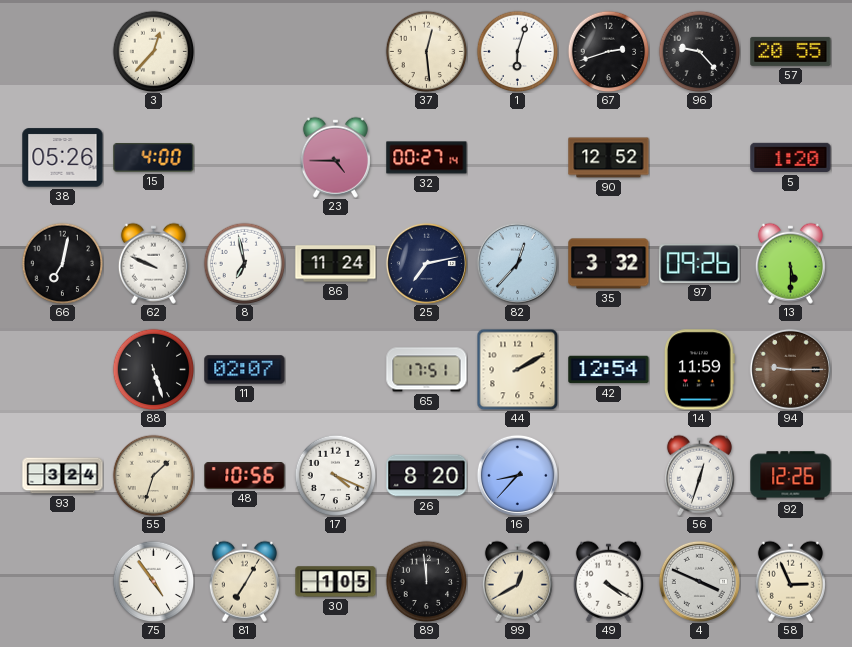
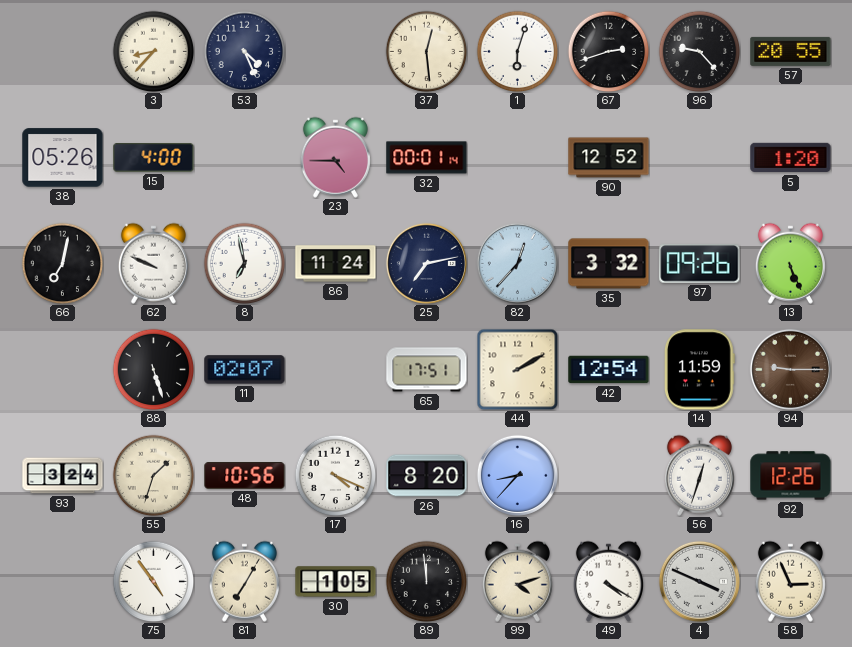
3: 12:37 -> 8:37
53: none -> 4:26
32: 00:27 -> 00:01
13: 5:30 -> 5:26
99: 12:40 -> 4:12
